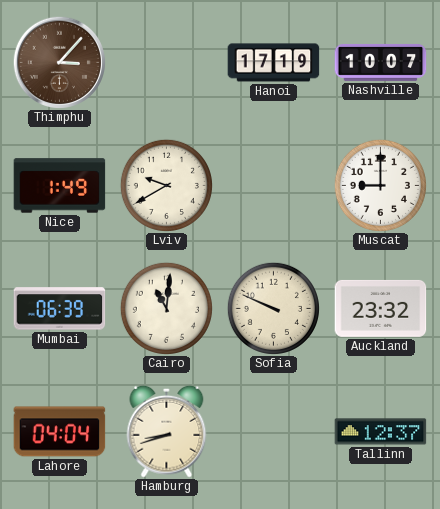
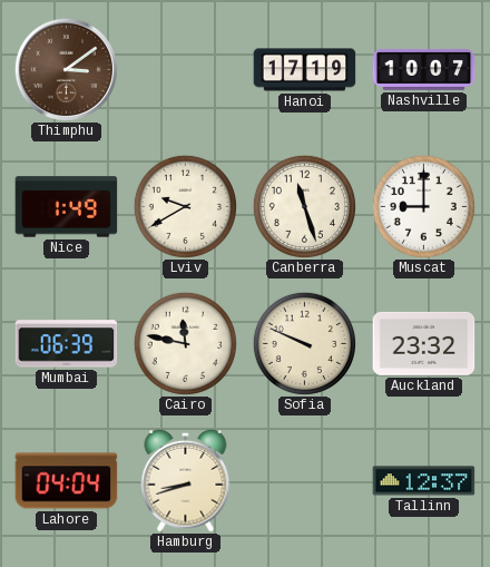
Thimphu: 3:07 -> 3:09
Canberra: none -> 11:27
Cairo: 11:01 -> 11:47
